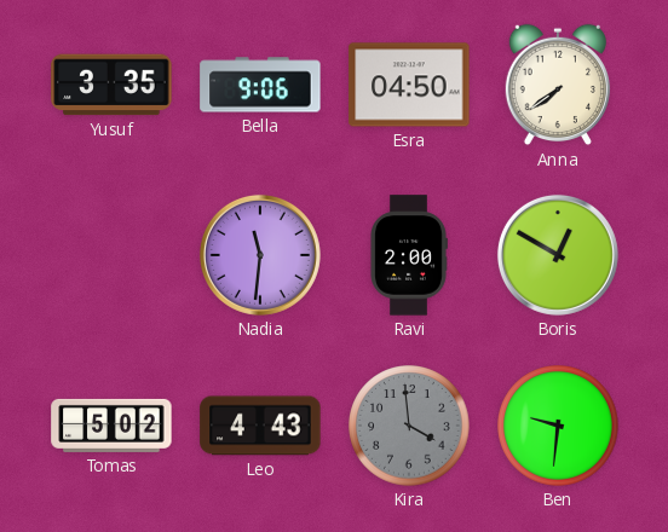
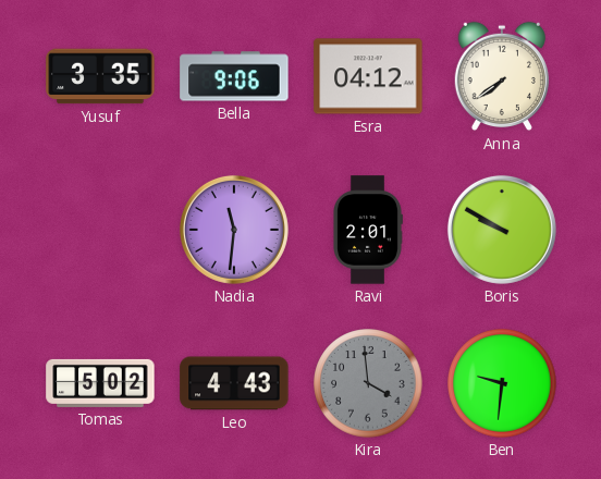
Esra: 04:50 -> 04:12
Ravi: 2:00 -> 2:01
Boris: 12:50 -> 9:50
